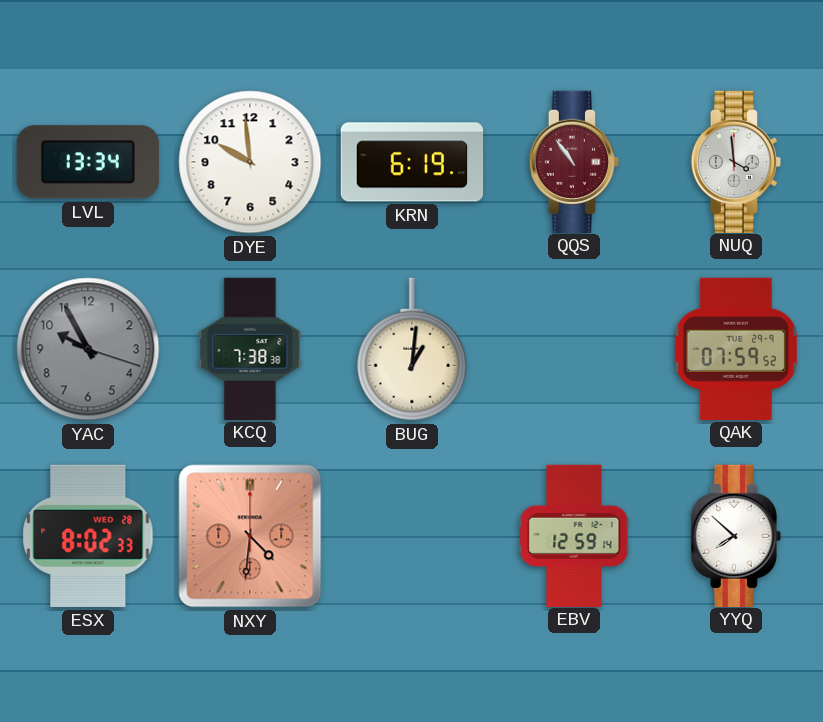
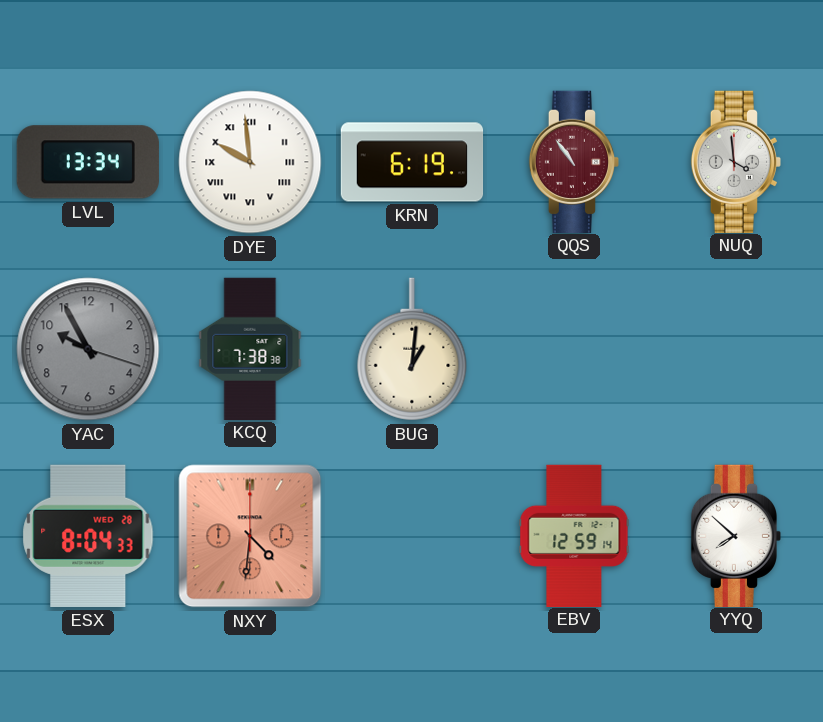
DYE numerals: Arabic -> Roman
QAK: 07:59 -> none
ESX: 8:02 -> 8:04
